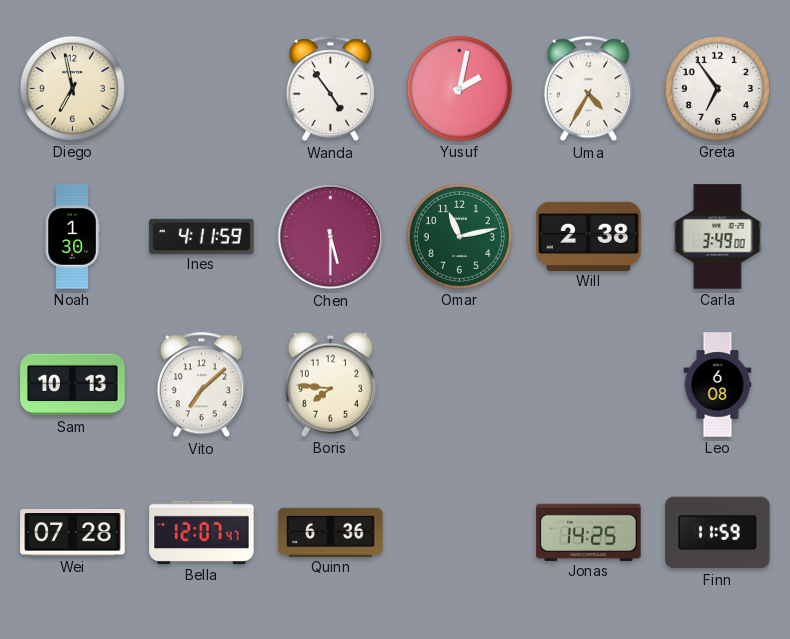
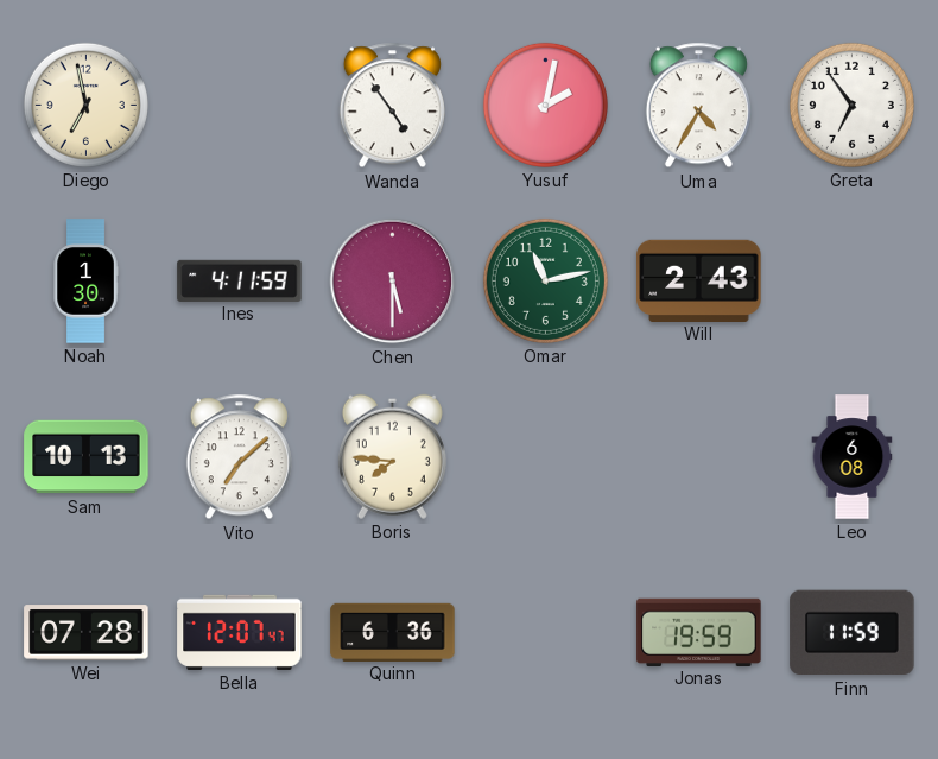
Will: 2:38 -> 2:43
Carla: 3:49 -> none
Jonas: 14:25 -> 19:59
